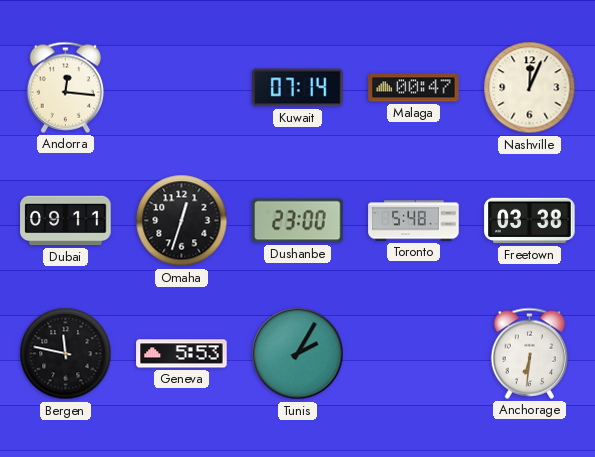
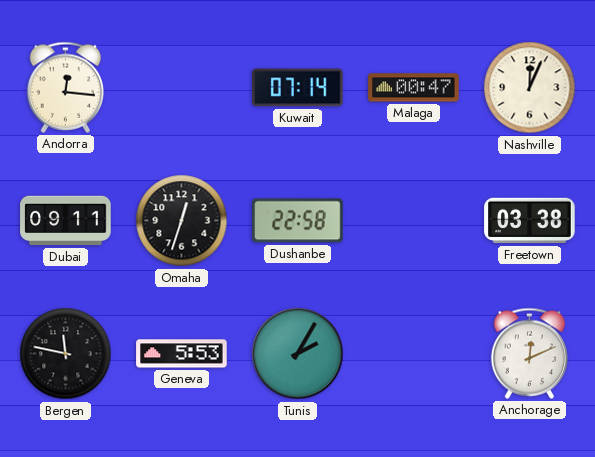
Dushanbe: 23:00 -> 22:58
Toronto: 5:48 -> none
Anchorage: 6:31 -> 12:11
